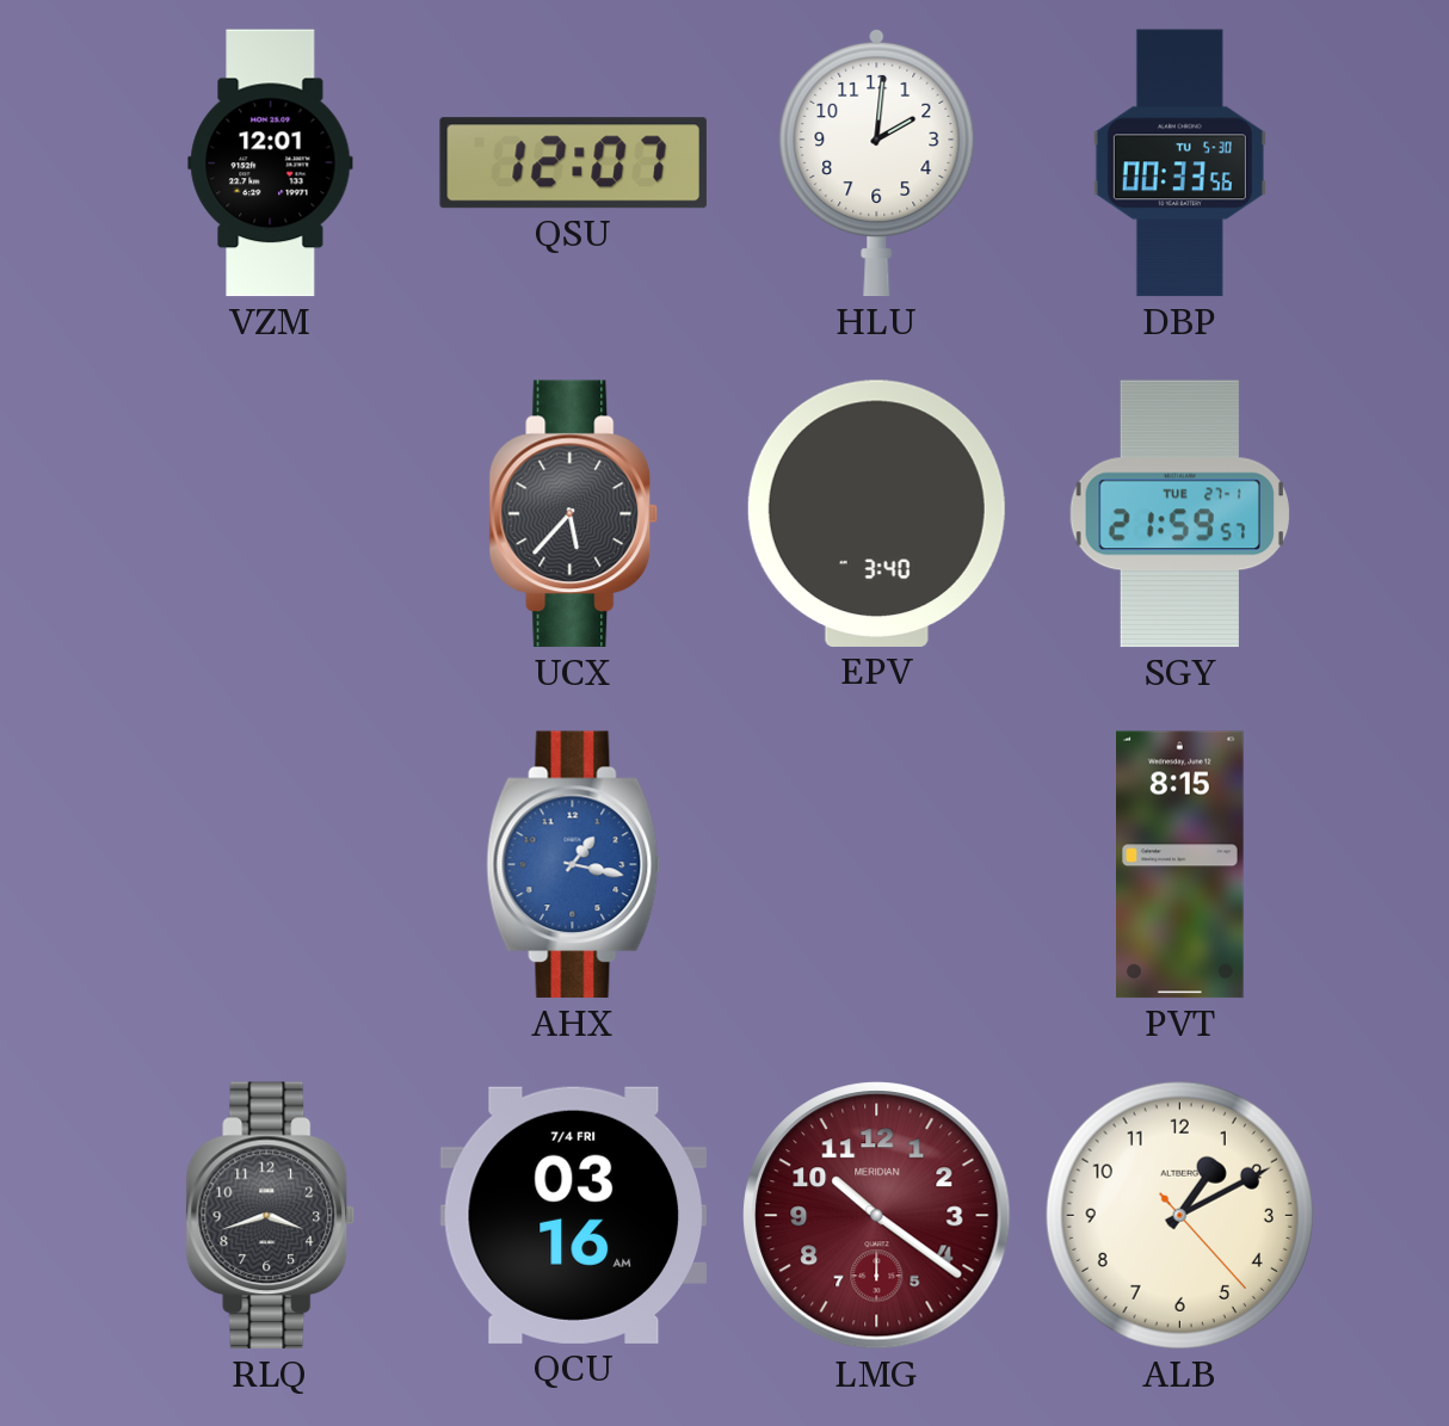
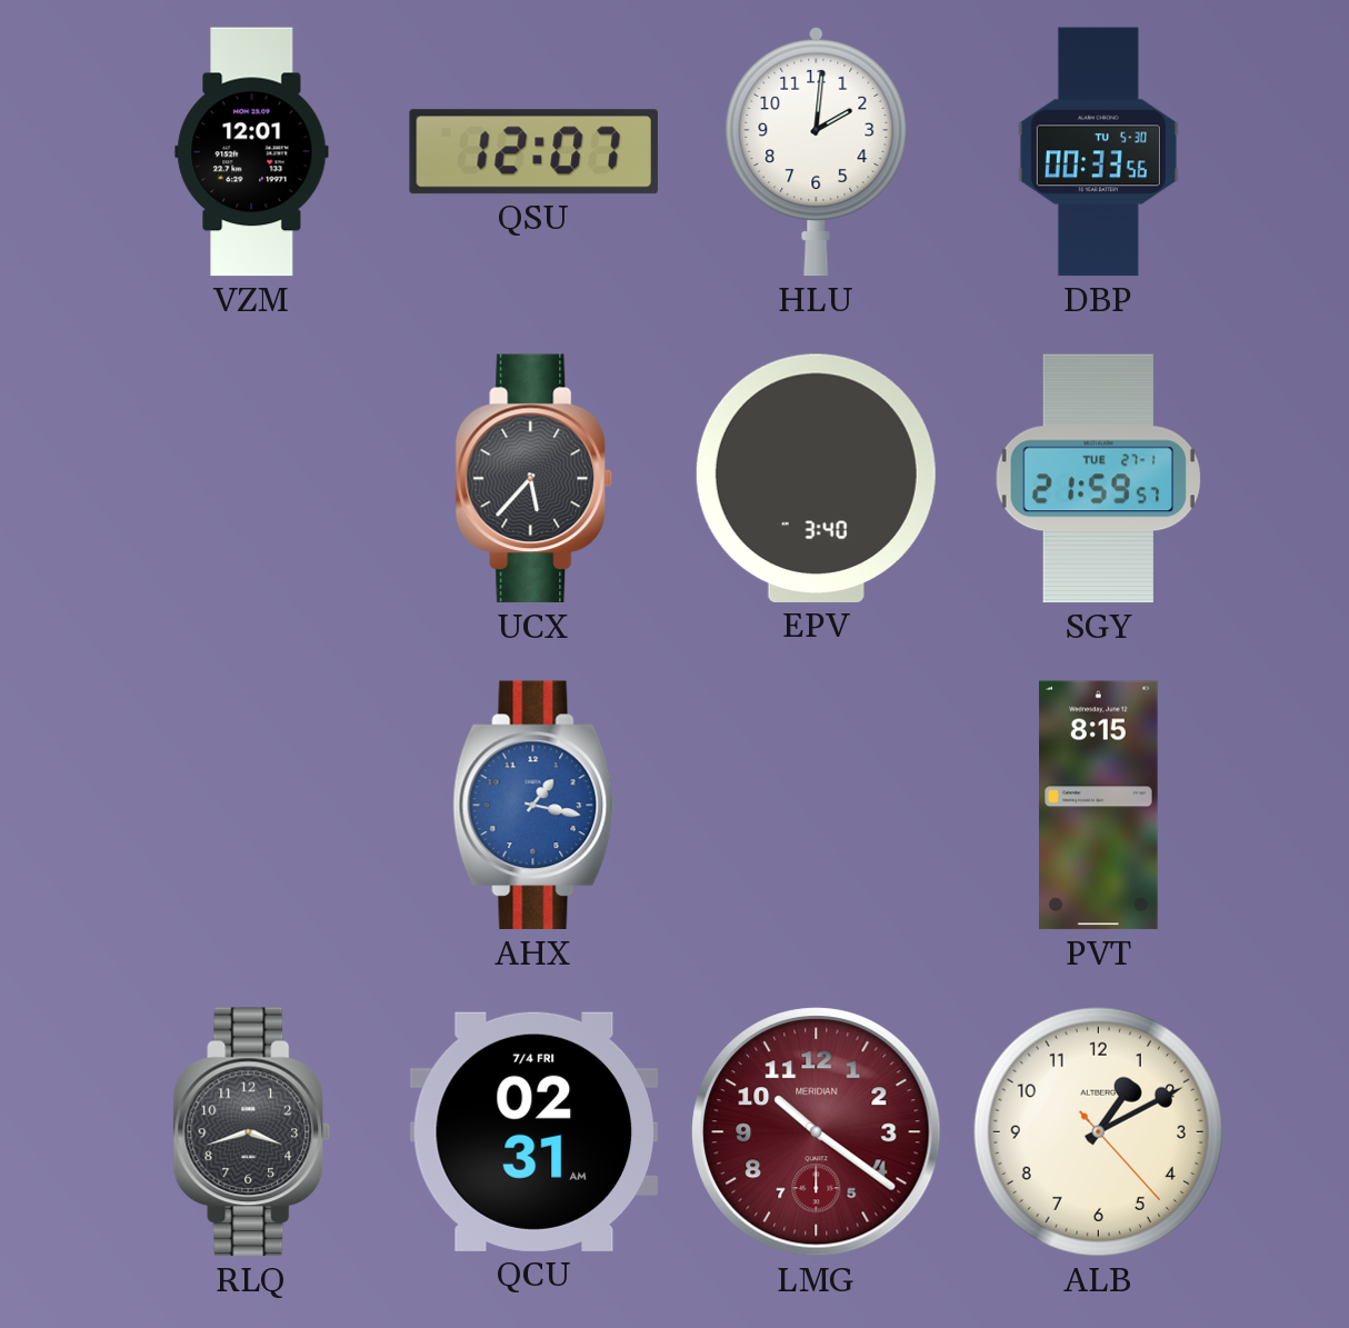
QCU: 03:16 -> 02:31
